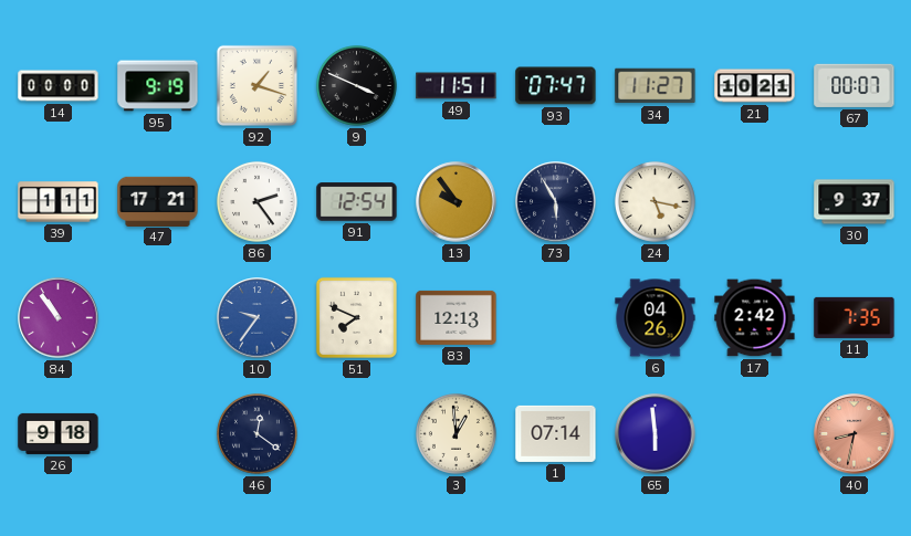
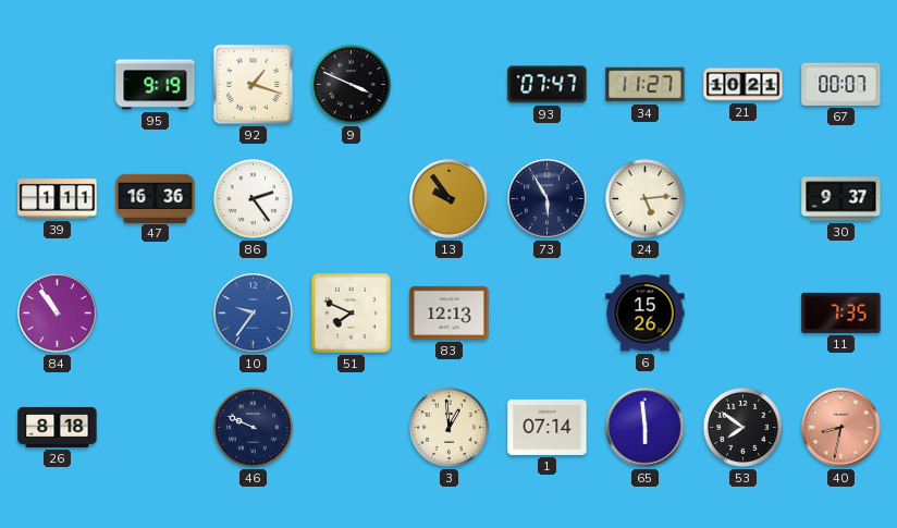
14: 00:00 -> none
49: 11:51 -> none
47: 17:21 -> 16:36
91: 12:54 -> none
24: 5:17 -> 5:14
6: 04:26 -> 15:26
17: 2:42 -> none
26: 9:18 -> 8:18
46: 12:21 -> 9:49
53: none -> 7:51
